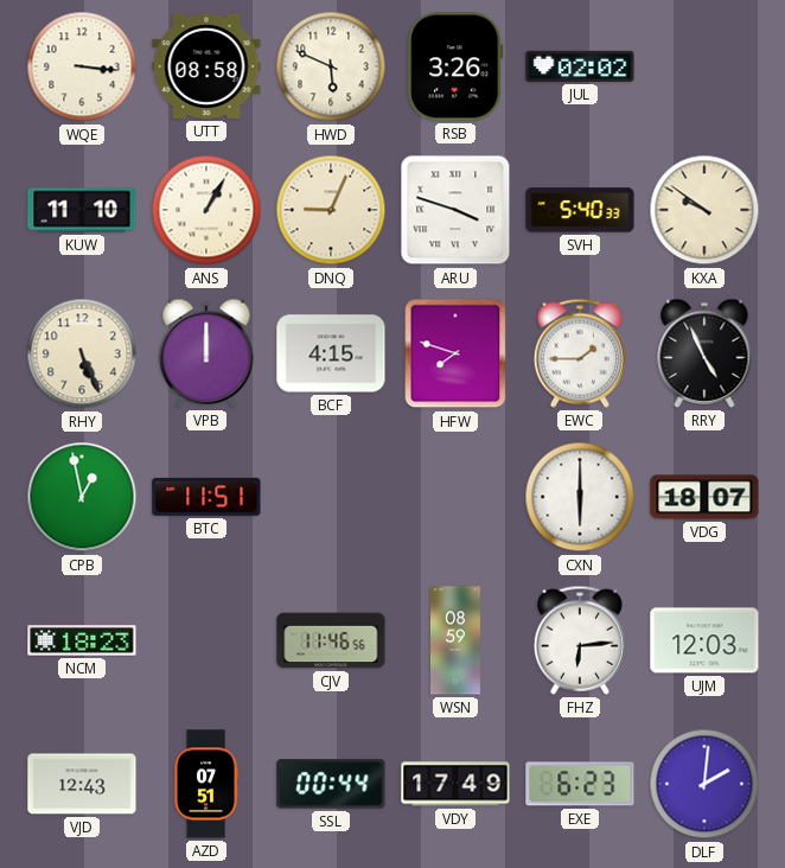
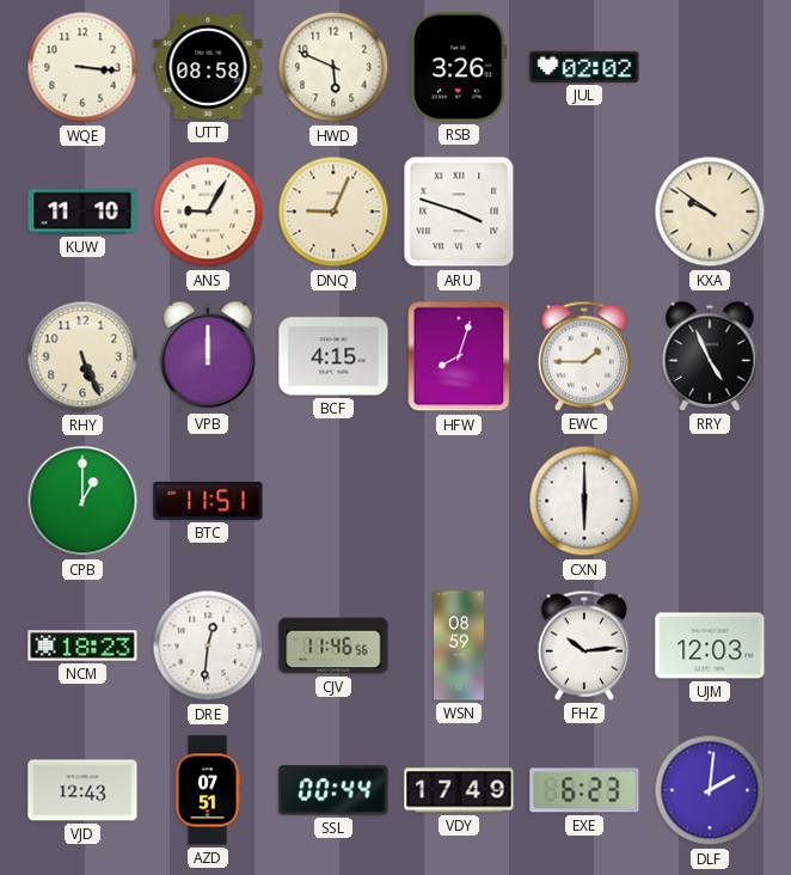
ANS: 1:05 -> 9:05
SVH: 5:40 -> none
HFW: 7:48 -> 8:03
CPB: 12:58 -> 1:00
VDG: 18:07 -> none
DRE: none -> 12:31
FHZ: 6:14 -> 10:14
